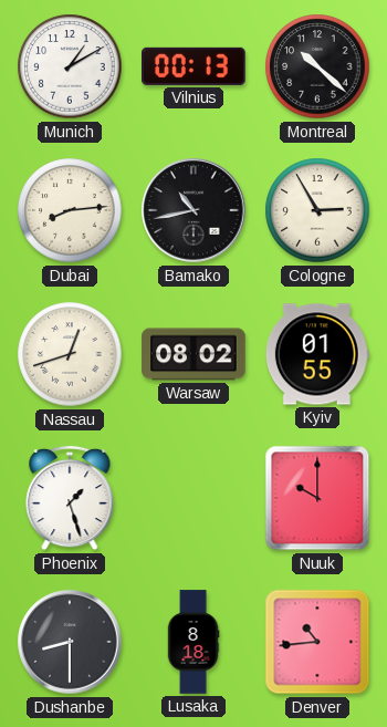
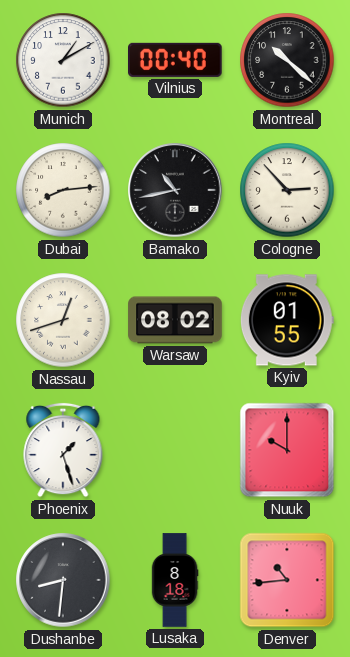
Vilnius: 00:13 -> 00:40
Cologne: 2:55 -> 2:53
Dushanbe: 8:30 -> 8:31
